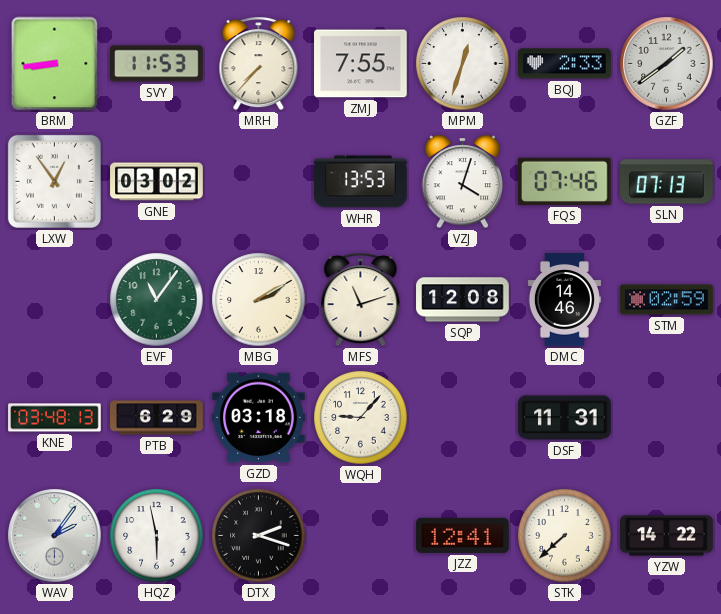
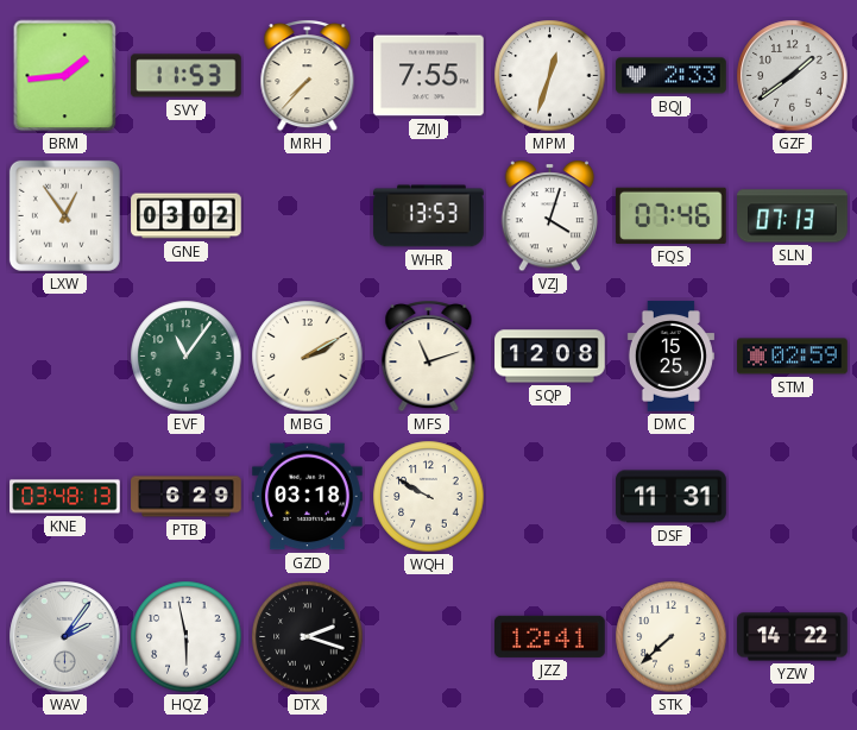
BRM: 8:44 -> 1:44
DMC: 14:46 -> 15:25
WQH: 9:07 -> 9:50
